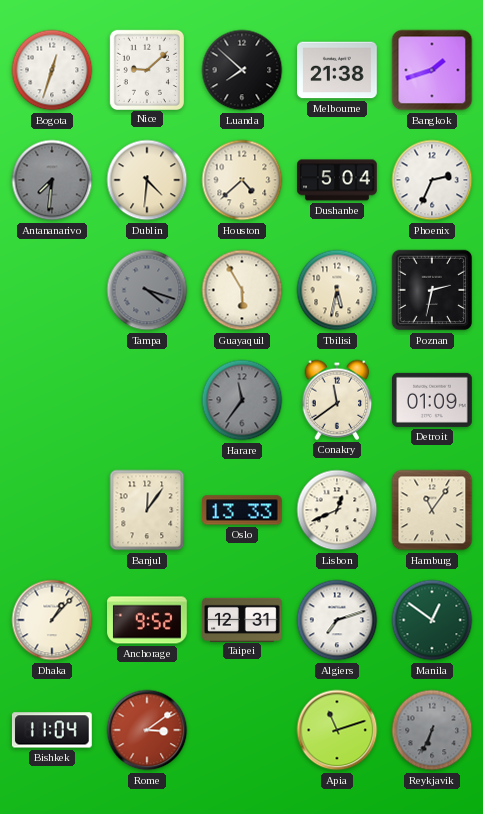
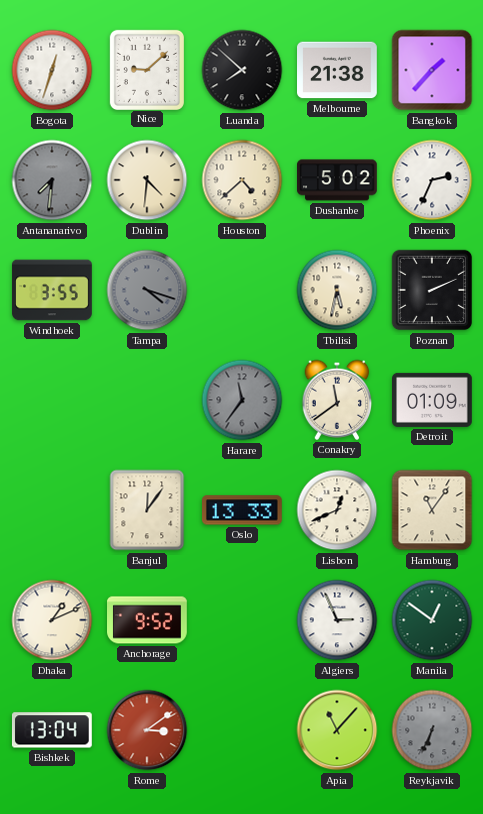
Bangkok: 1:42 -> 1:37
Dushanbe: 5:04 -> 5:02
Windhoek: none -> 3:55
Guayaquil: 5:55 -> none
Poznan: 2:32 -> 2:11
Dhaka: 1:07 -> 1:11
Taipei: 12:31 -> none
Algiers: 7:12 -> 2:56
Bishkek: 11:04 -> 13:04
Apia: 11:12 -> 11:07
